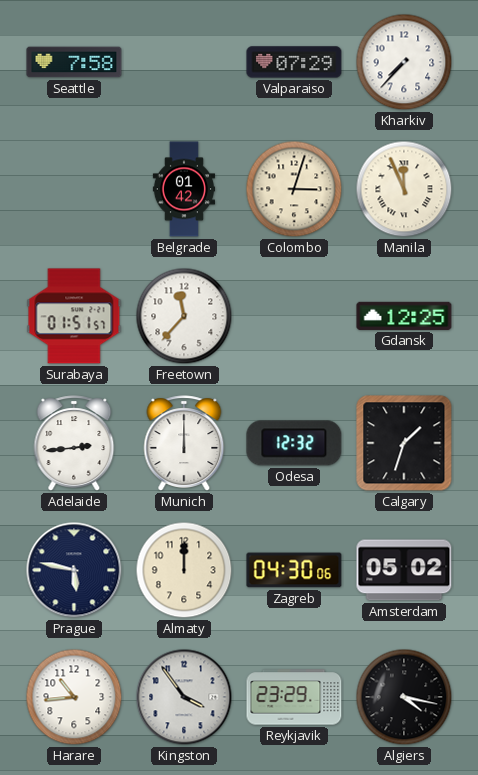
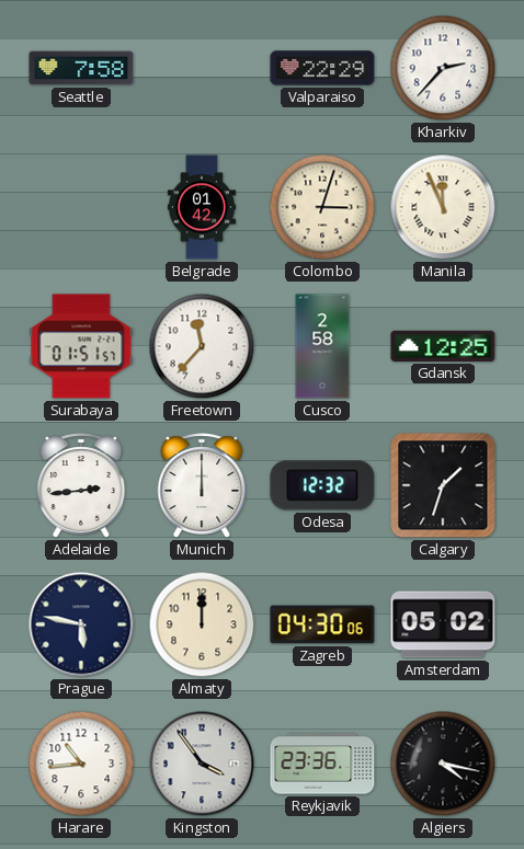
Valparaiso: 07:29 -> 22:29
Kharkiv: 7:37 -> 2:37
Cusco: none -> 2:58
Reykjavik: 23:29 -> 23:36
